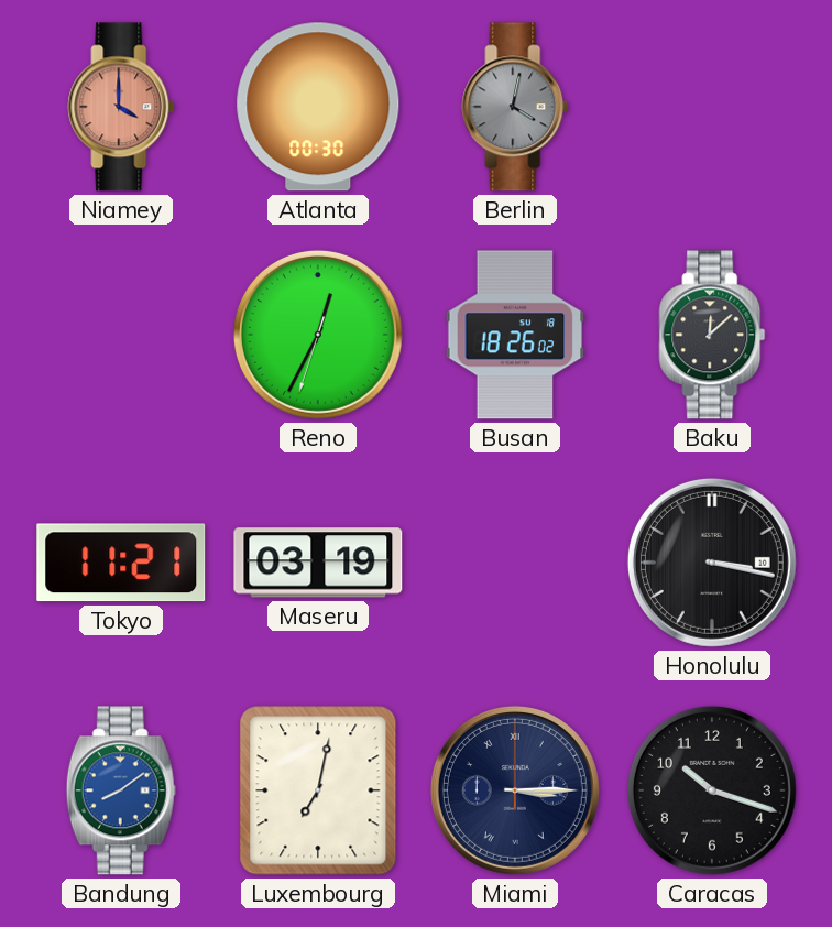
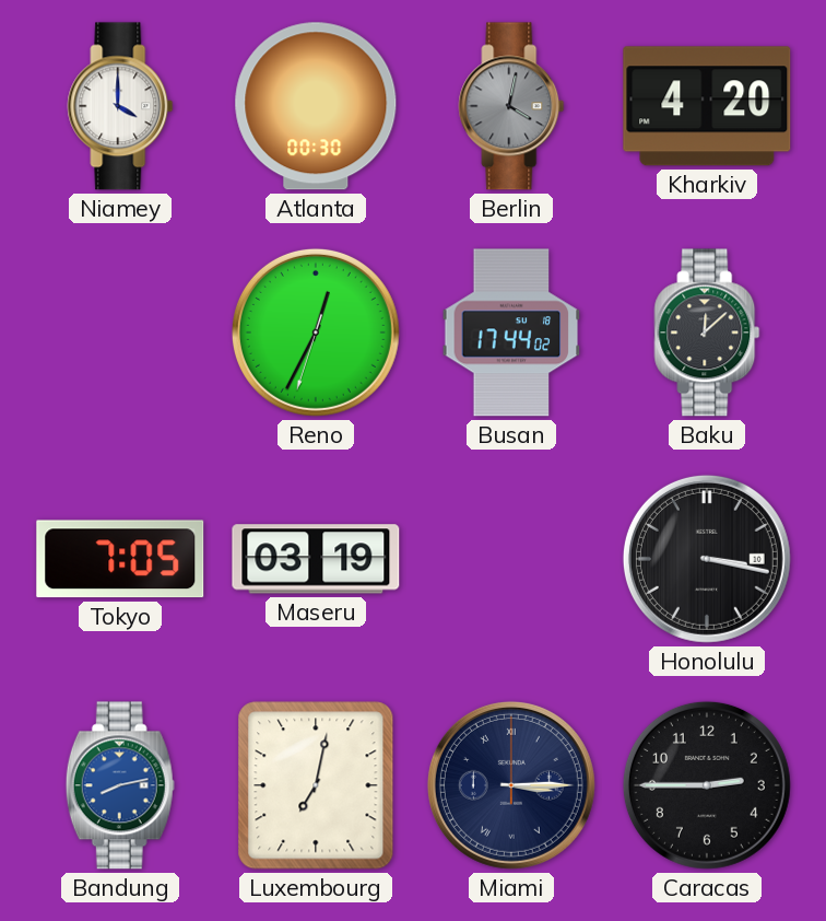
Niamey dial: salmon -> white
Kharkiv: none -> 4:20
Busan: 18:26 -> 17:44
Tokyo: 11:21 -> 7:05
Bandung: 8:09 -> 8:13
Caracas: 10:18 -> 2:45
